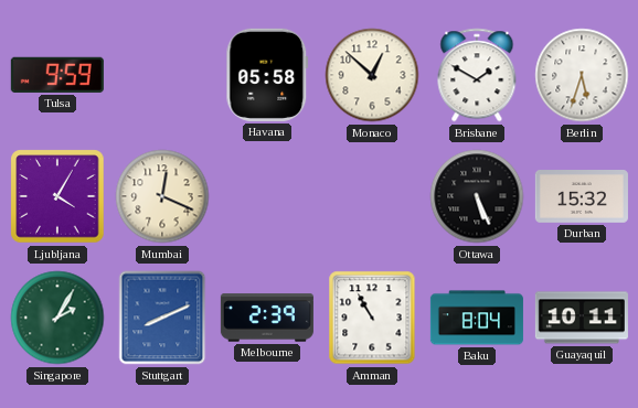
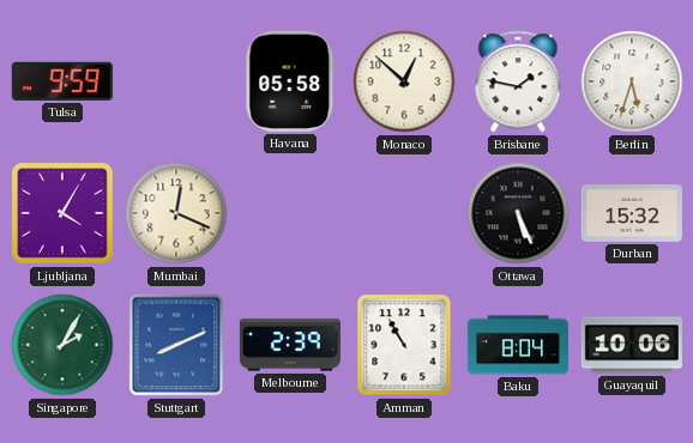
Brisbane: 1:50 -> 1:47
Guayaquil: 10:11 -> 10:06
